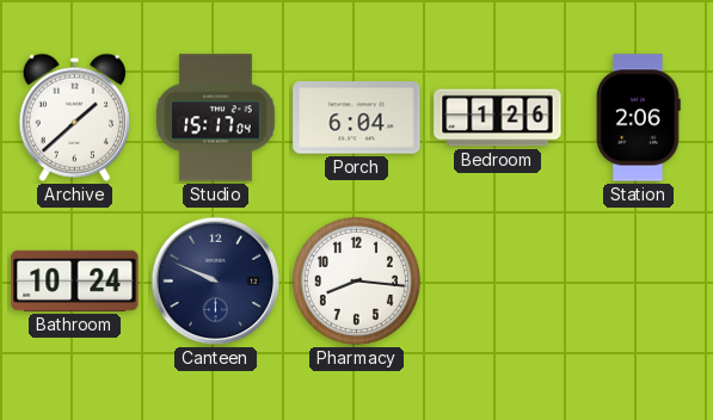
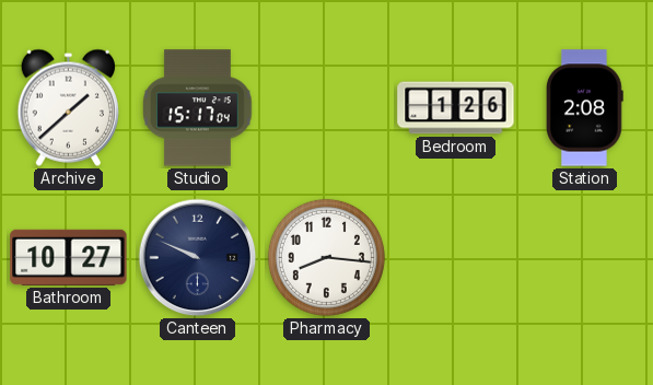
Porch: 6:04 -> none
Station: 2:06 -> 2:08
Bathroom: 10:24 -> 10:27
